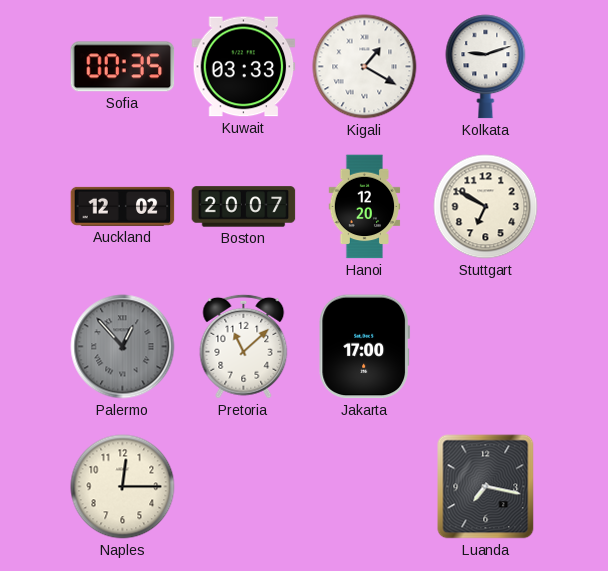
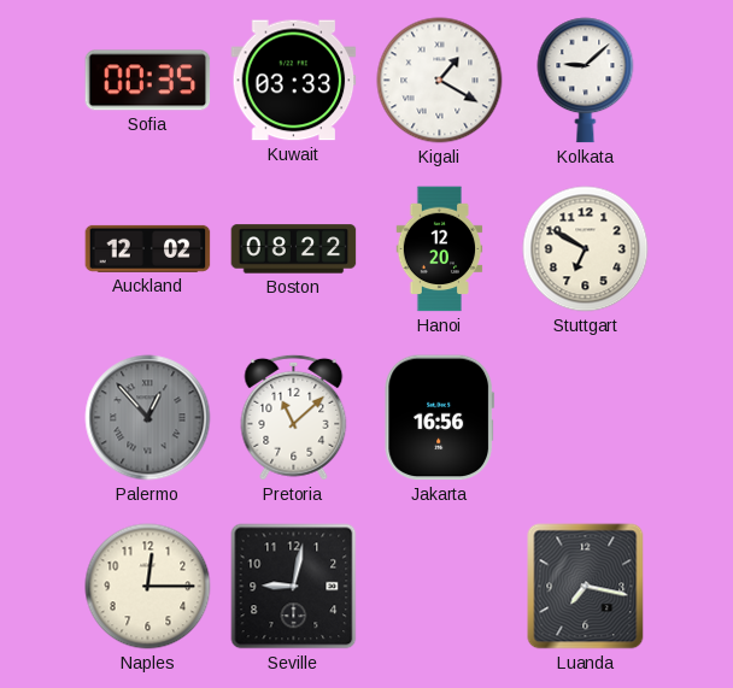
Kolkata: 9:12 -> 9:08
Boston: 20:07 -> 08:22
Jakarta: 17:00 -> 16:56
Seville: none -> 9:02
